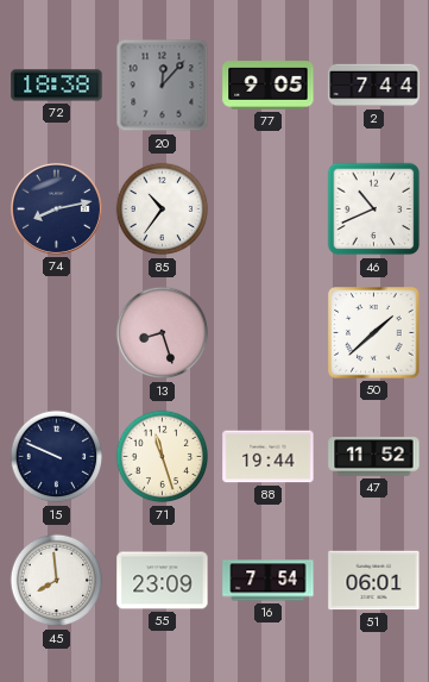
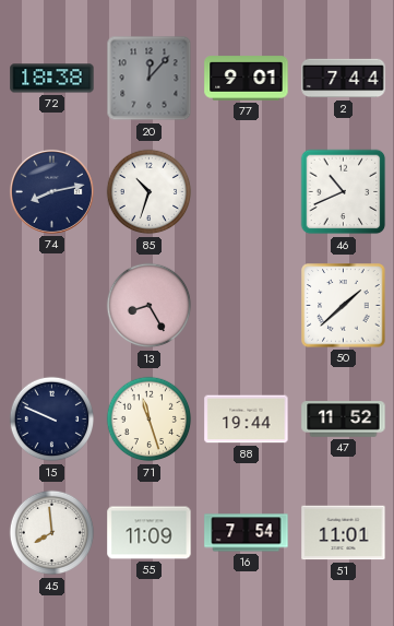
77: 9:05 -> 9:01
85: 10:36 -> 10:33
13: 8:27 -> 8:25
55: 23:09 -> 11:09
51: 06:01 -> 11:01
